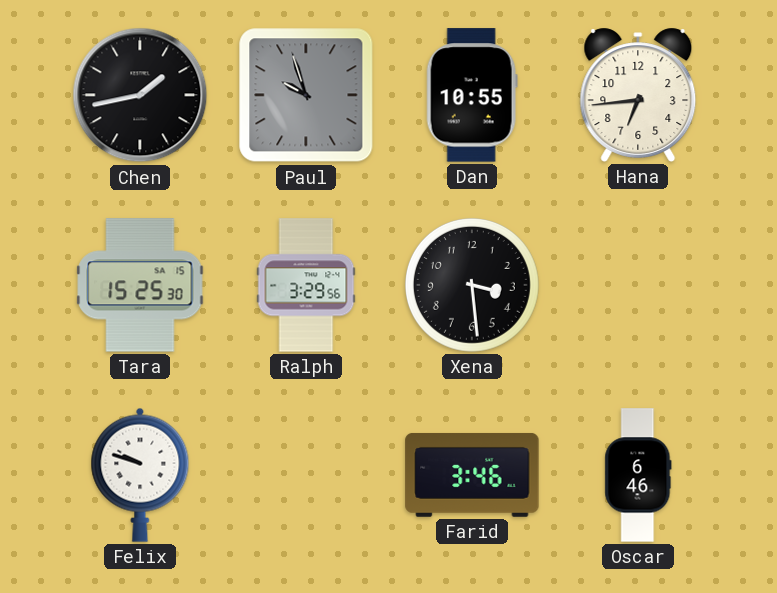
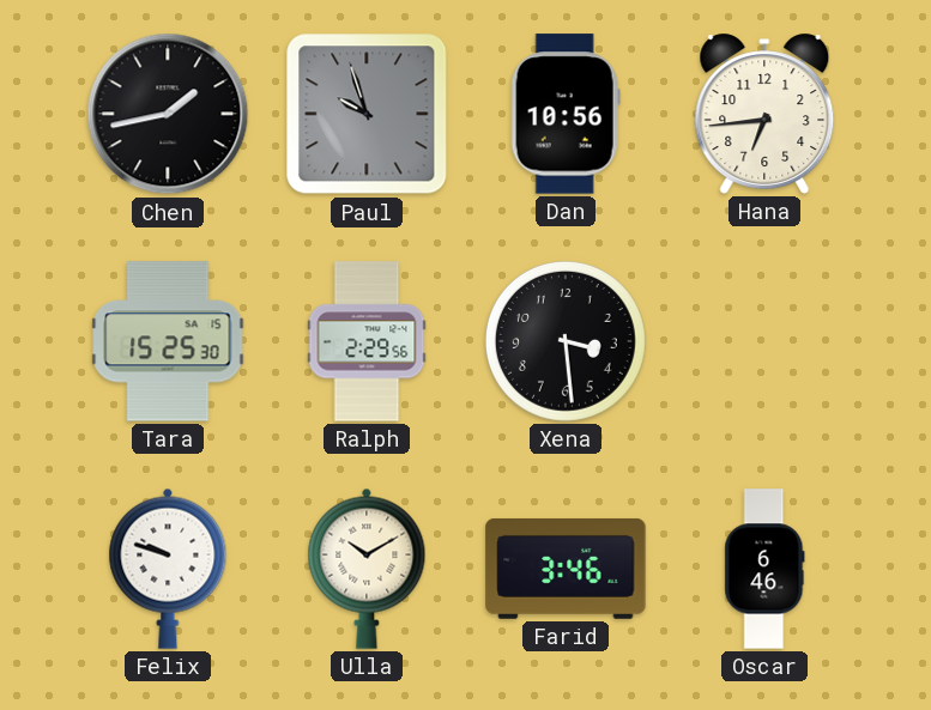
Dan: 10:55 -> 10:56
Ralph: 3:29 -> 2:29
Ulla: none -> 10:10
